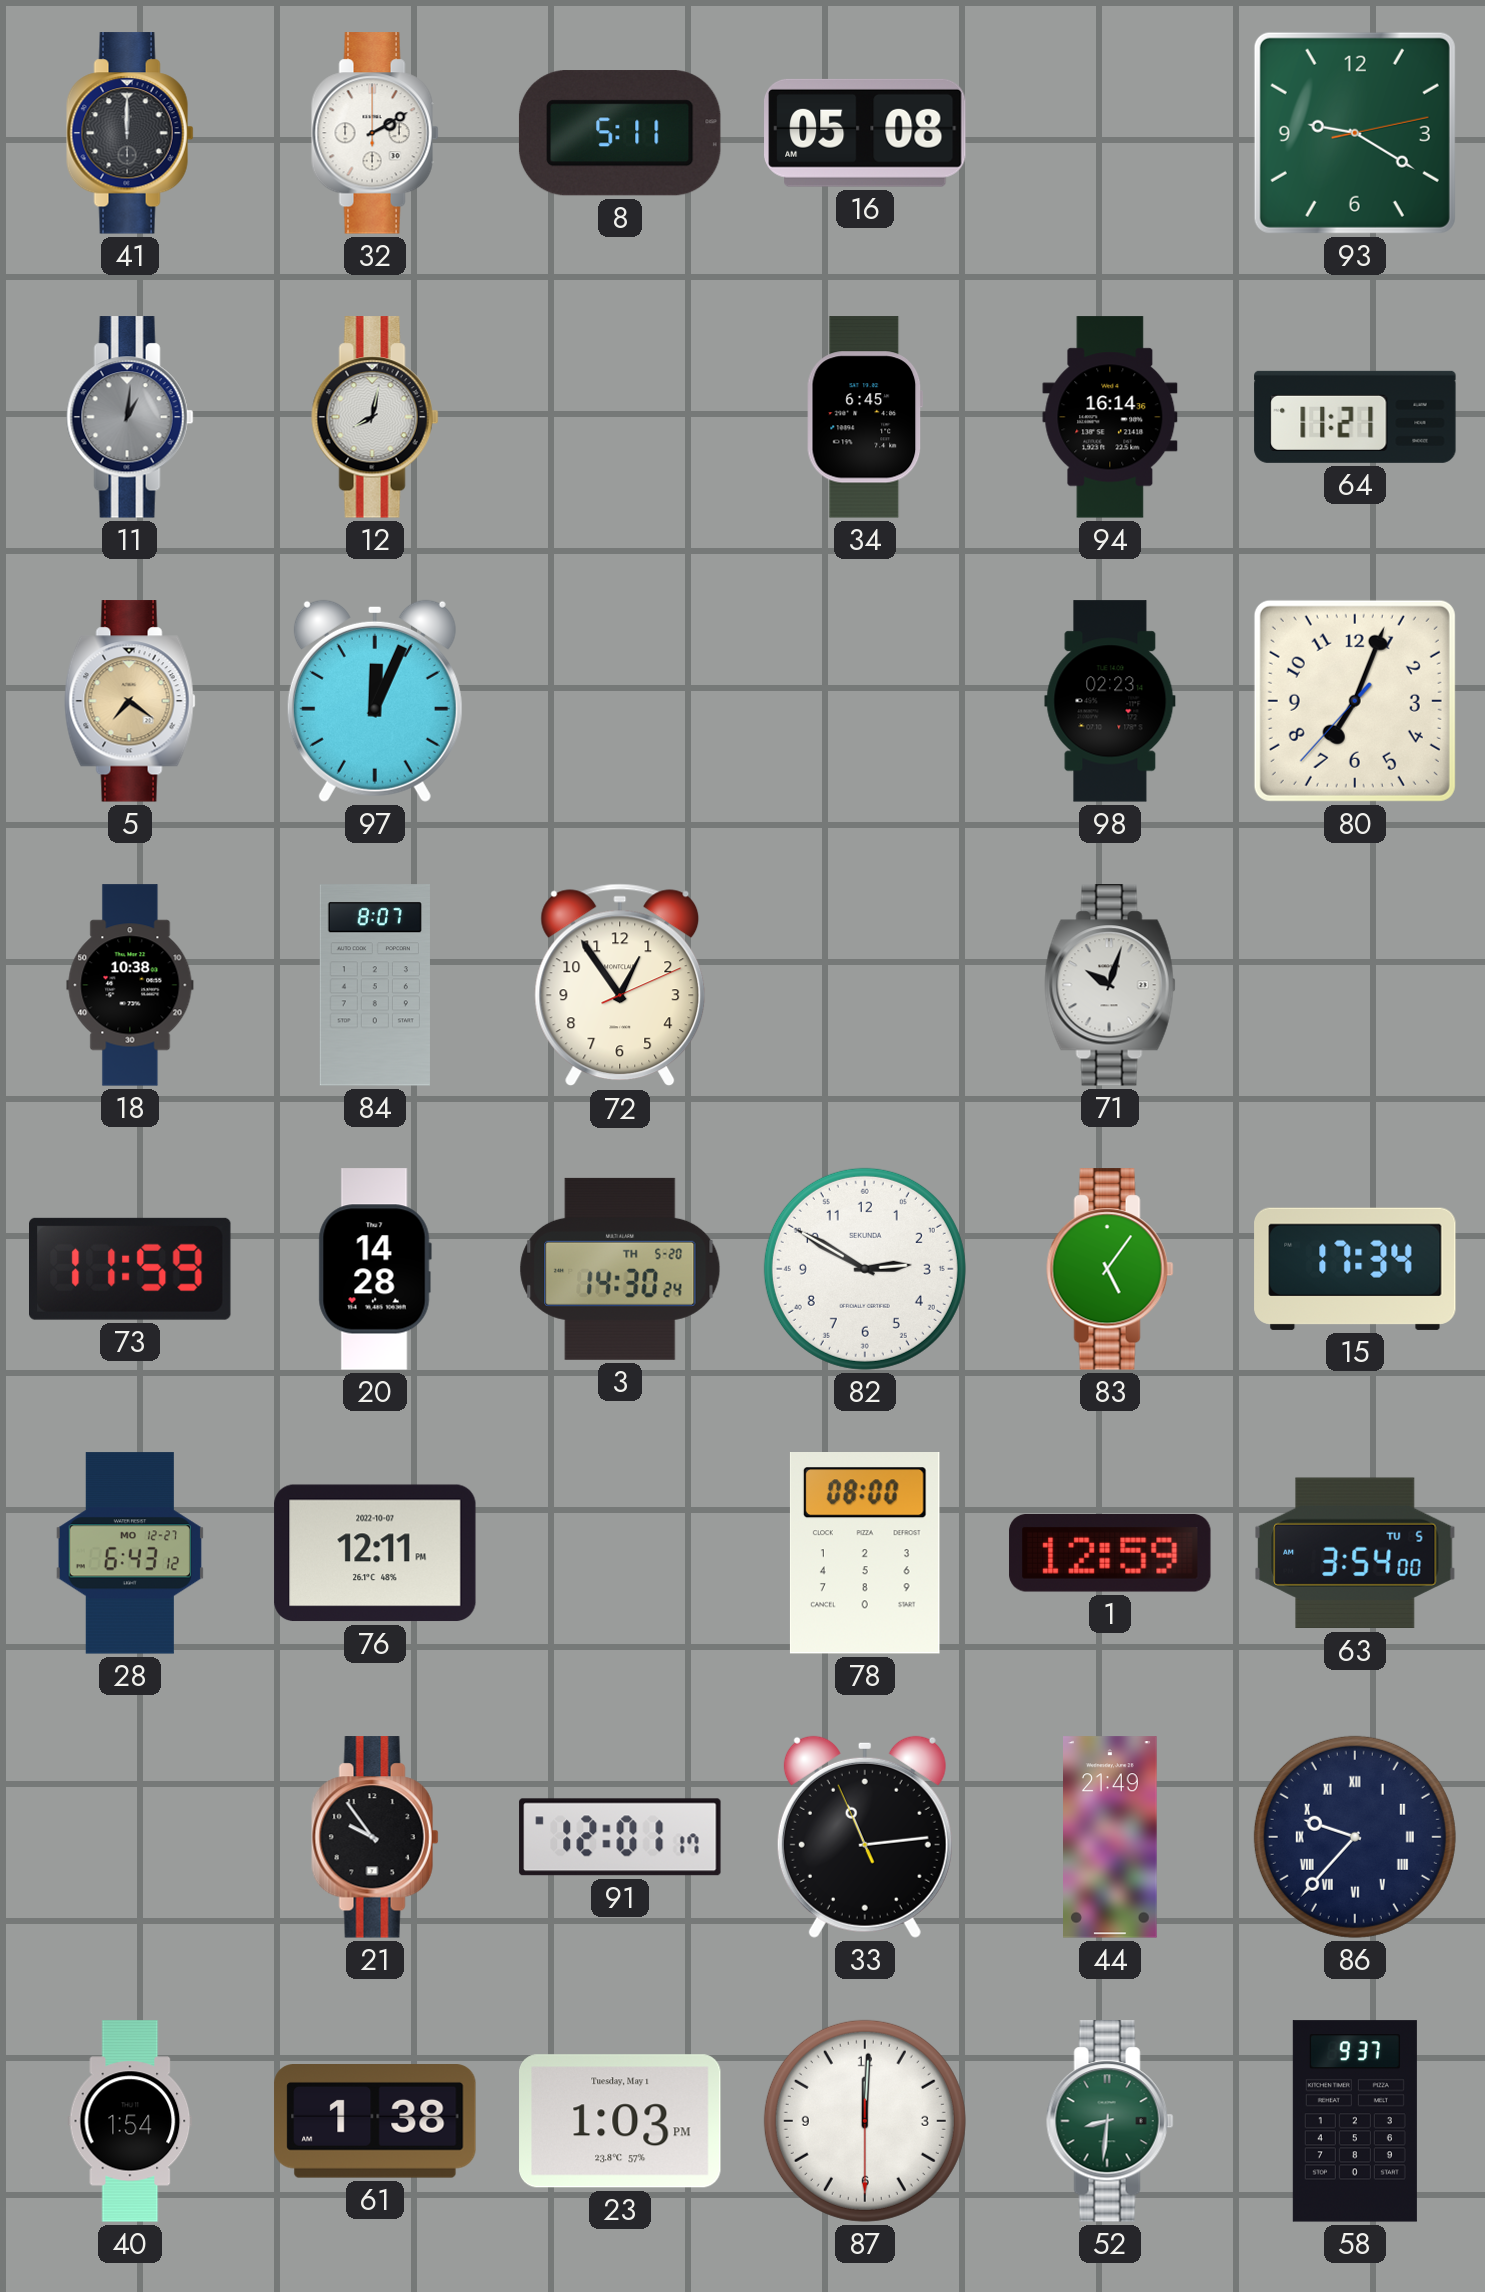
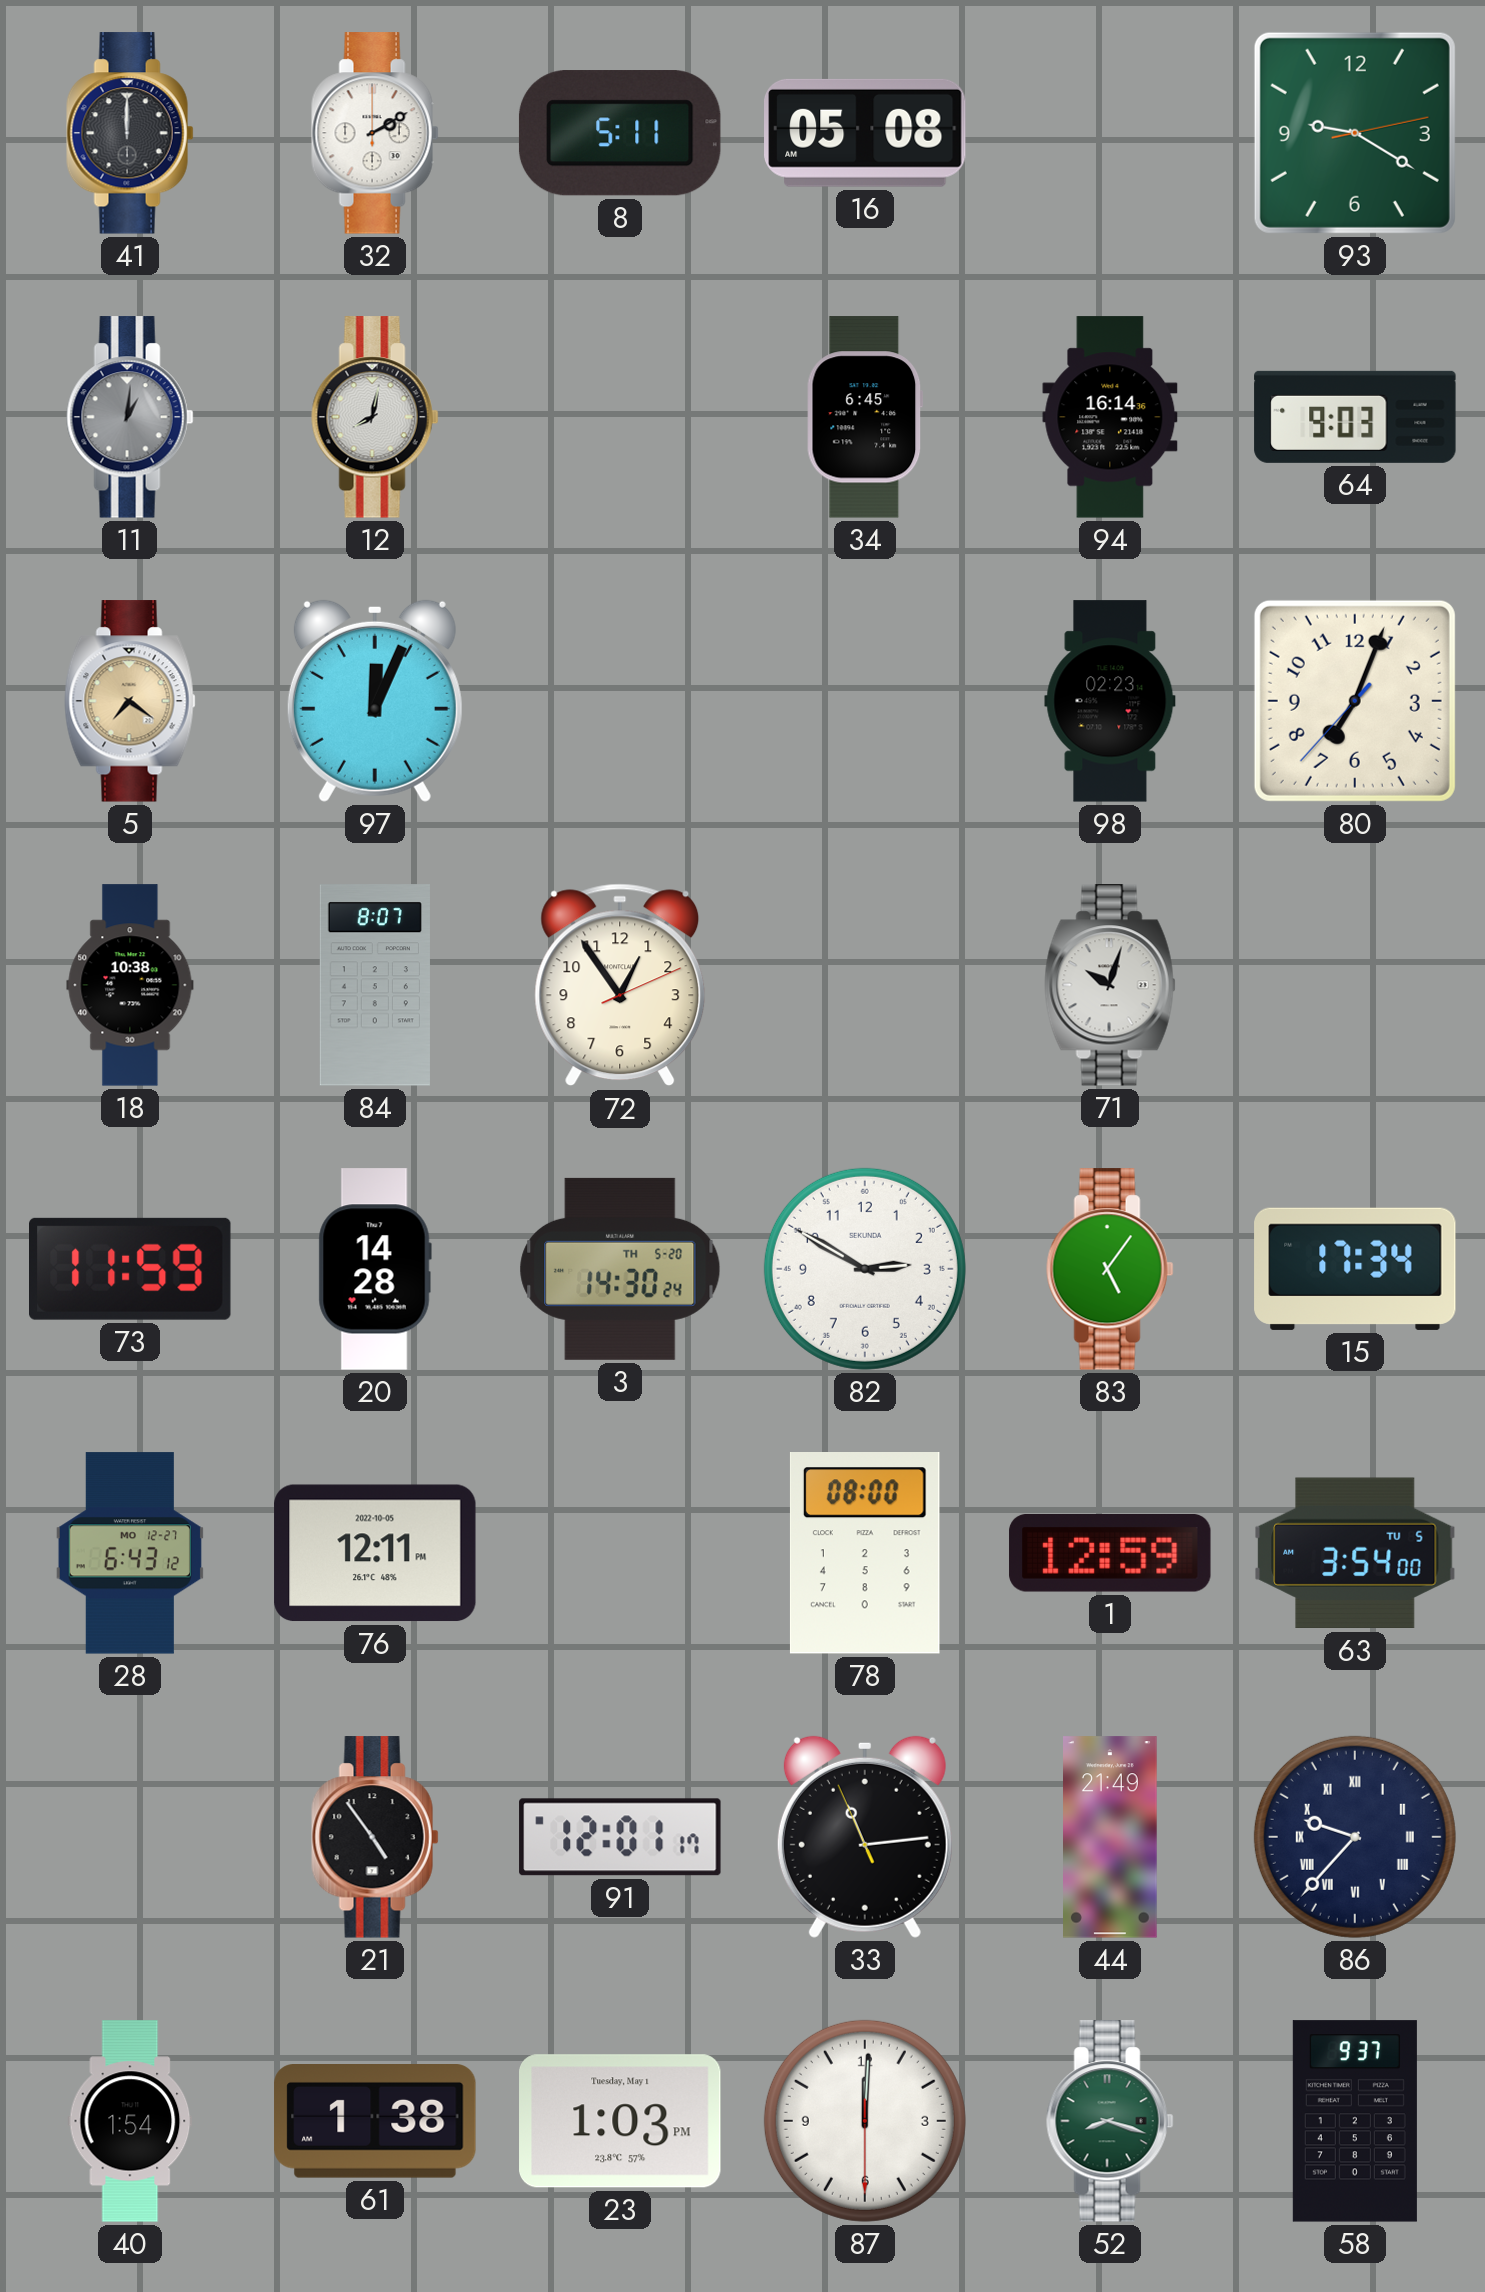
64: 11:21 -> 9:03
76 date: 2022-10-07 -> 2022-10-05
21: 9:54 -> 4:54
52: 8:31 -> 8:18
